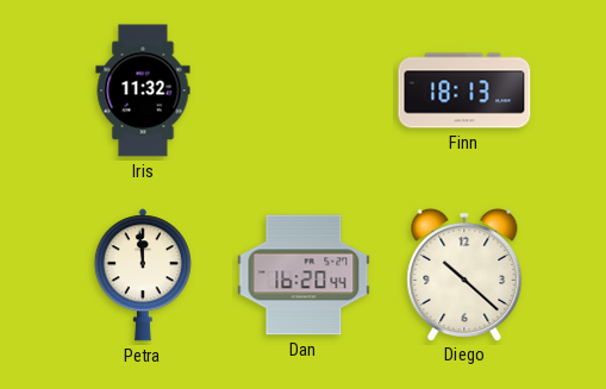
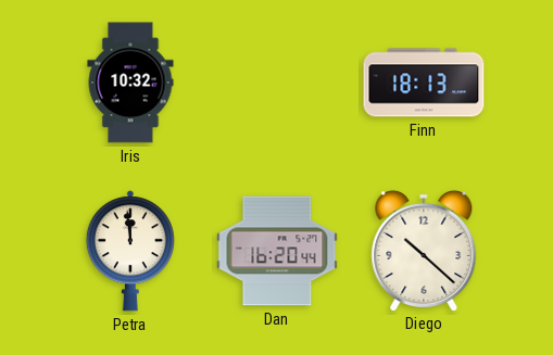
Iris: 11:32 -> 10:32
